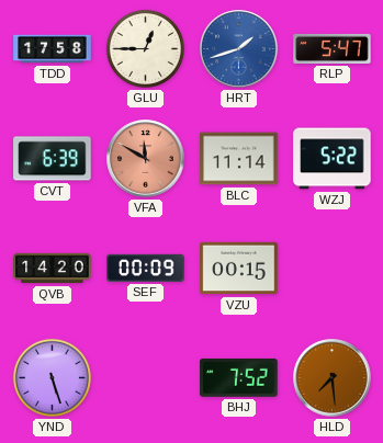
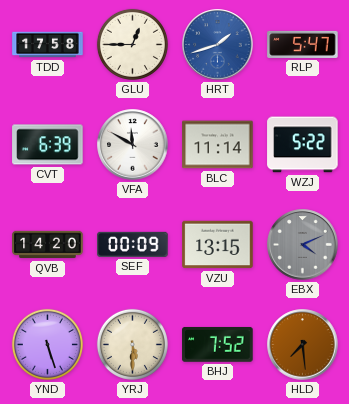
VFA dial: salmon -> white
VZU: 00:15 -> 13:15
EBX: none -> 4:11
YRJ: none -> 5:30
